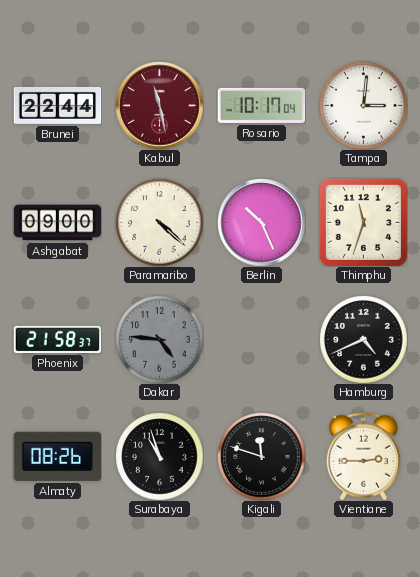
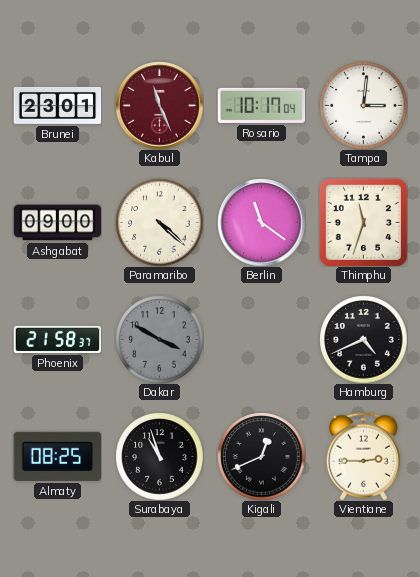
Brunei: 22:44 -> 23:01
Kabul: 11:28 -> 11:26
Berlin: 10:26 -> 11:21
Dakar: 4:46 -> 3:50
Almaty: 08:26 -> 08:25
Kigali: 11:48 -> 12:41
